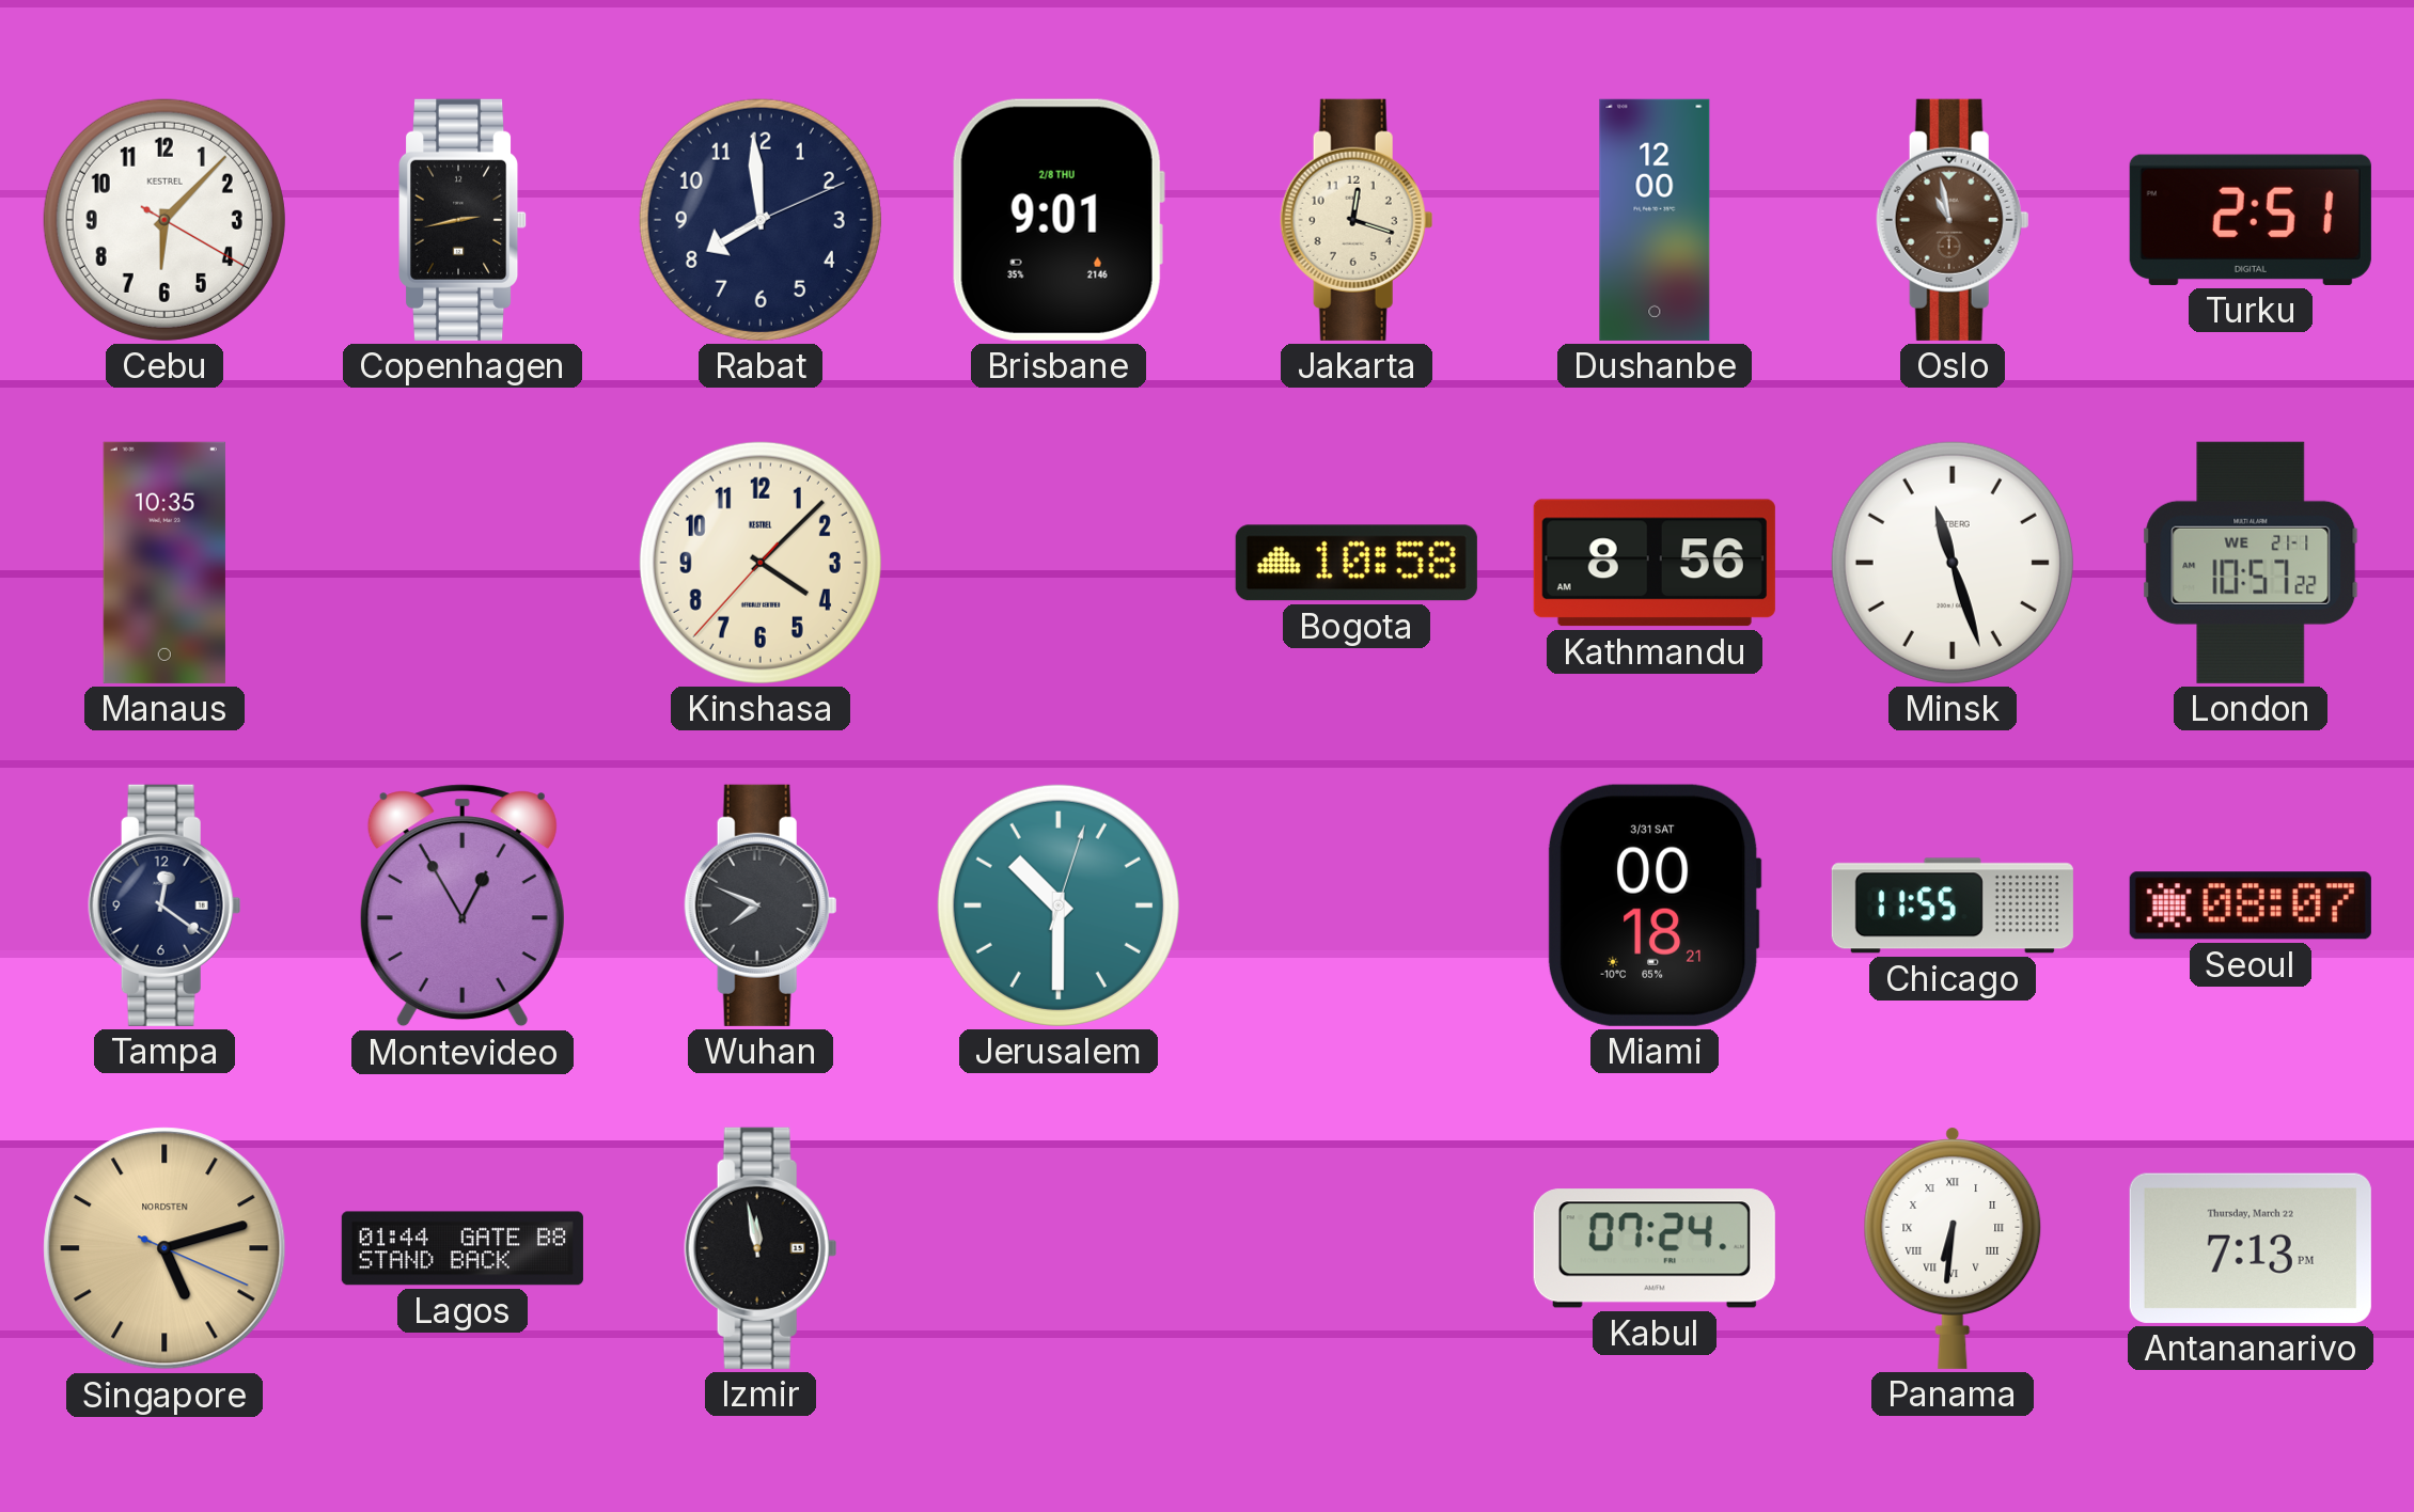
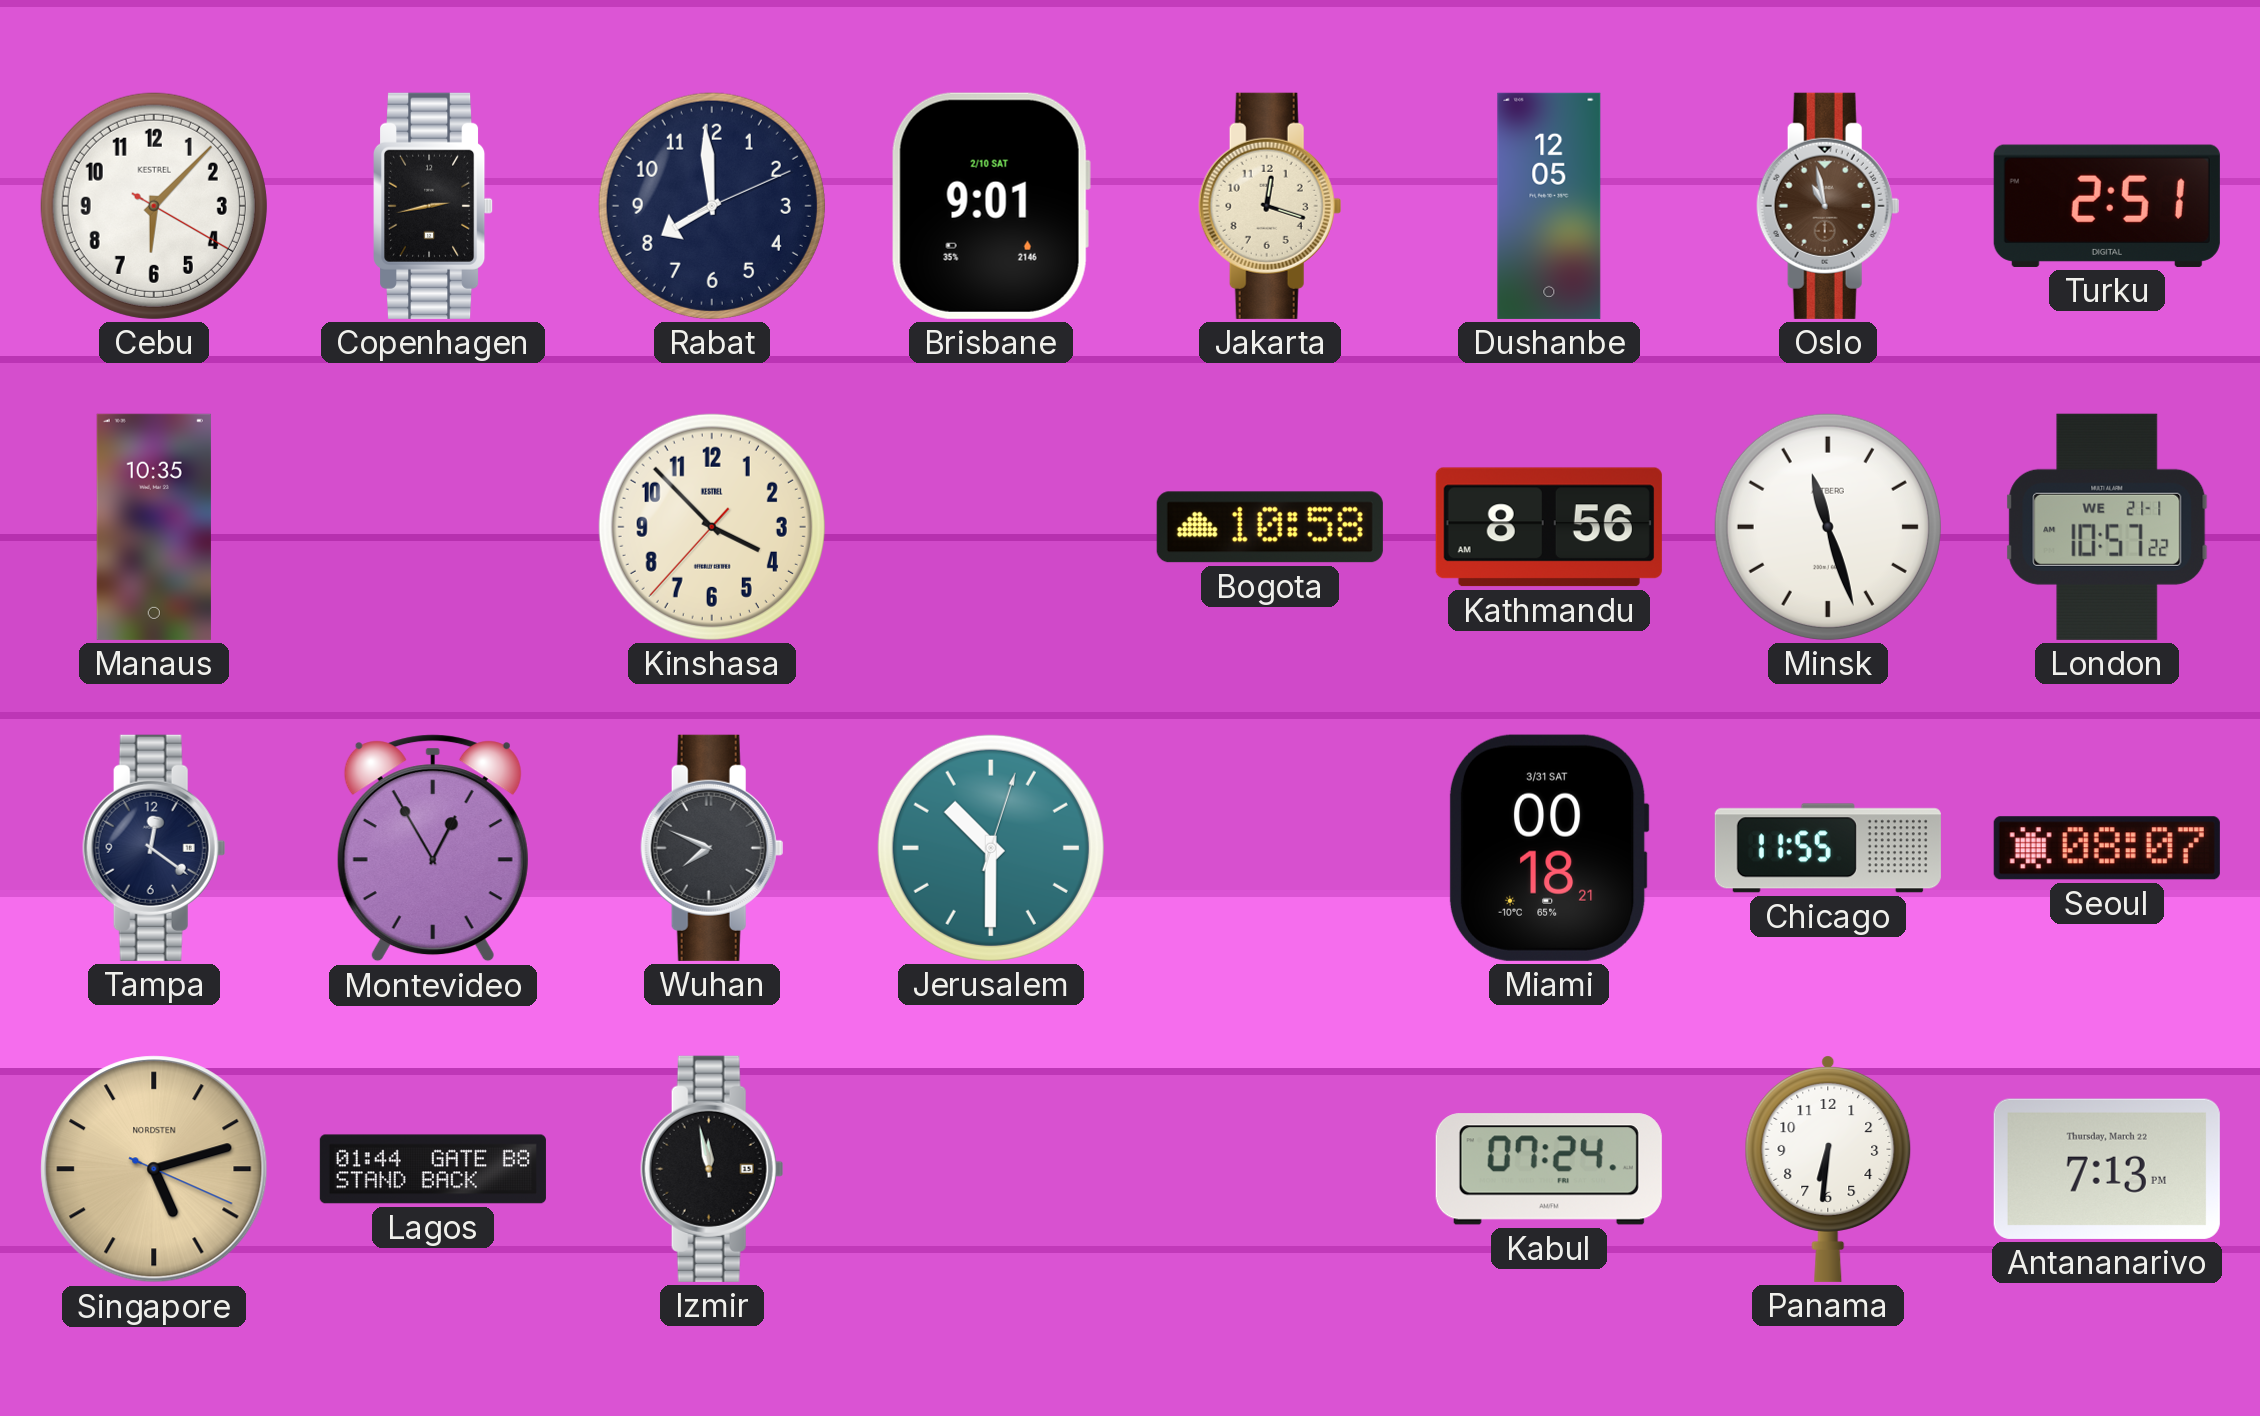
Brisbane date: 2/8 THU -> 2/10 SAT
Dushanbe: 12:00 -> 12:05
Kinshasa: 4:07 -> 3:52
Panama numerals: Roman -> Arabic
